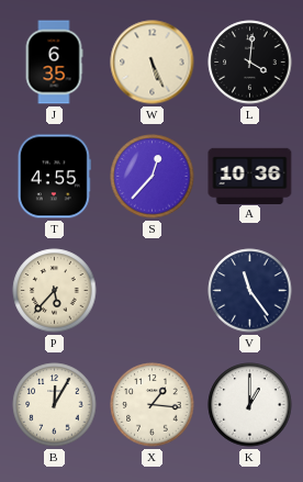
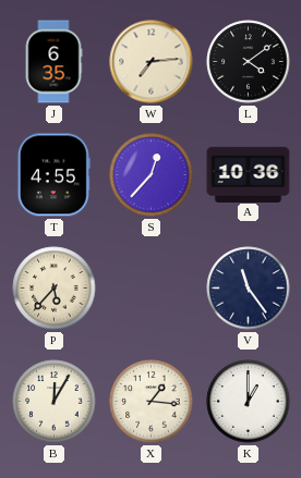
W: 5:26 -> 7:14
L: 4:01 -> 4:09
